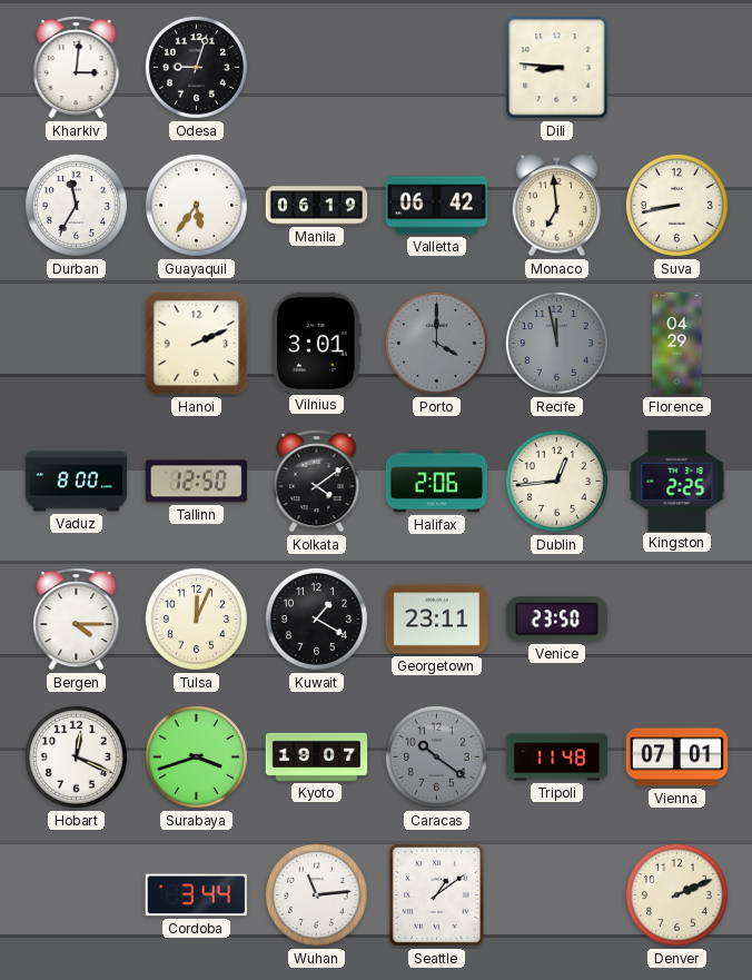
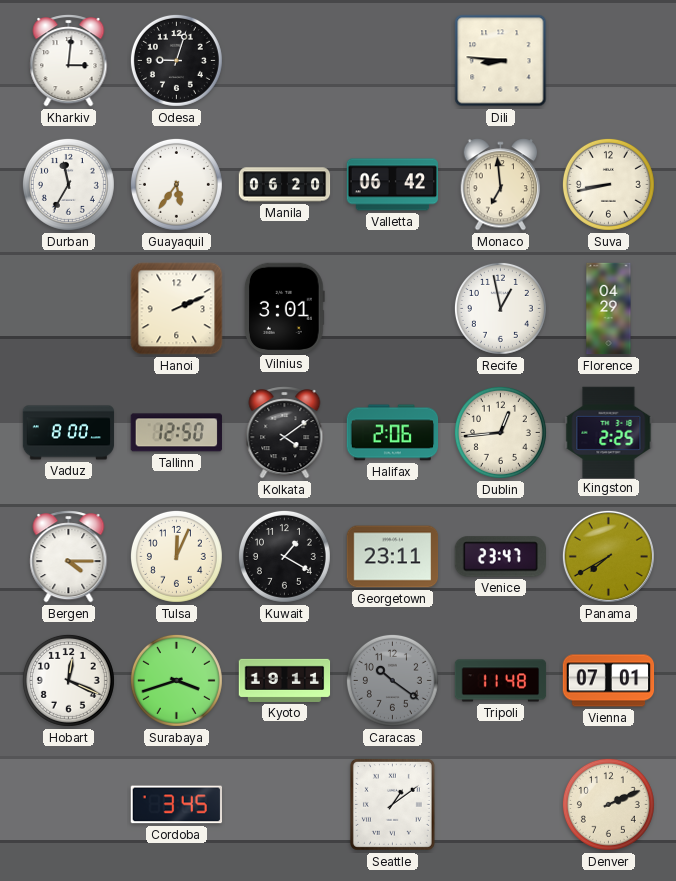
Manila: 06:19 -> 06:20
Porto: 4:00 -> none
Recife: 11:58 -> 12:58
Recife dial: grey -> white
Venice: 23:50 -> 23:47
Panama: none -> 7:40
Kyoto: 19:07 -> 19:11
Cordoba: 3:44 -> 3:45
Wuhan: 11:14 -> none
